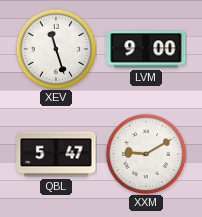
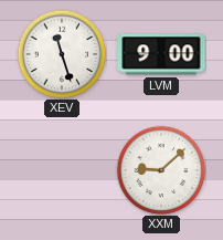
QBL: 5:47 -> none
XXM: 9:10 -> 9:08
